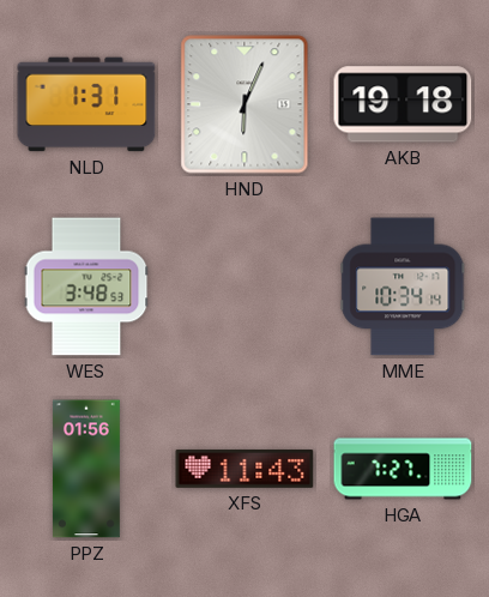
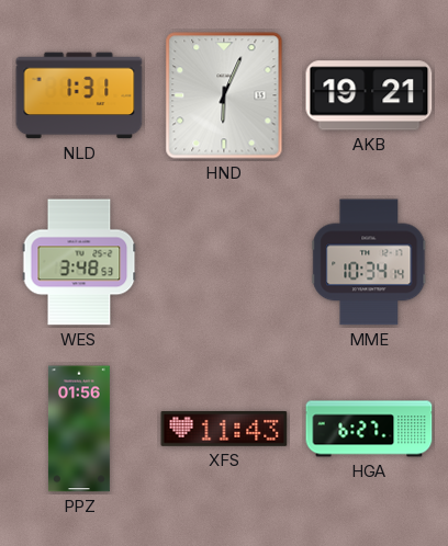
AKB: 19:18 -> 19:21
HGA: 7:27 -> 6:27
